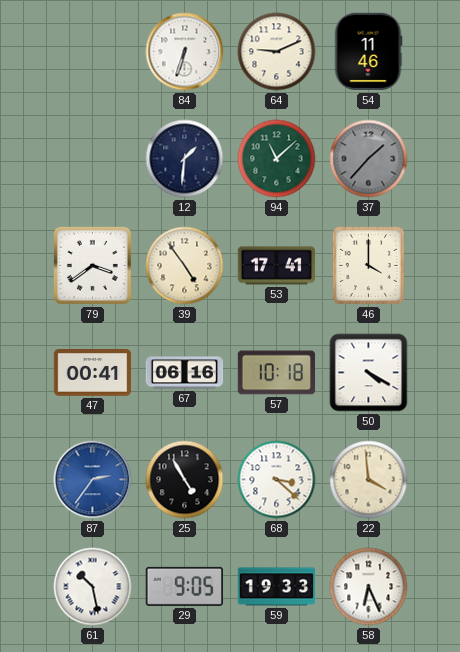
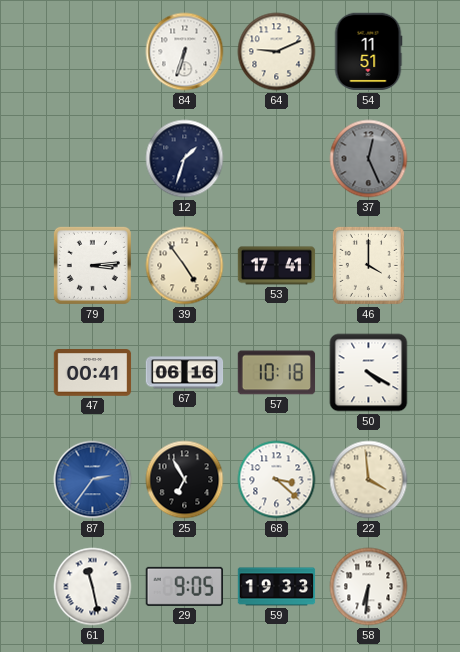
54: 11:46 -> 11:51
12: 1:31 -> 1:33
94: 11:08 -> none
37: 1:37 -> 12:26
79: 3:39 -> 3:14
25: 4:55 -> 6:55
61: 10:28 -> 11:28
58: 6:26 -> 6:31
